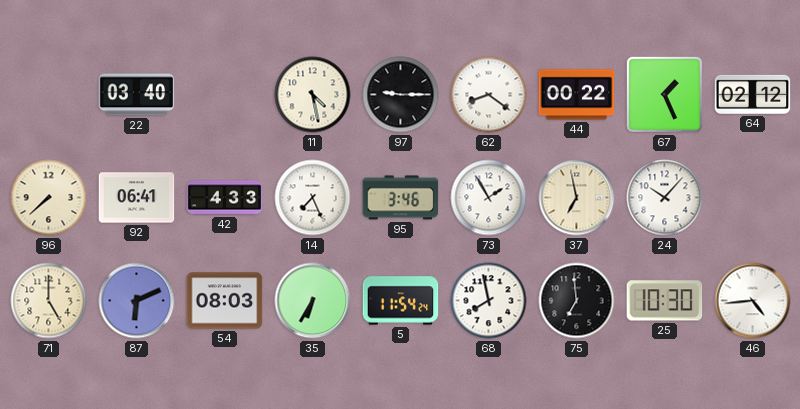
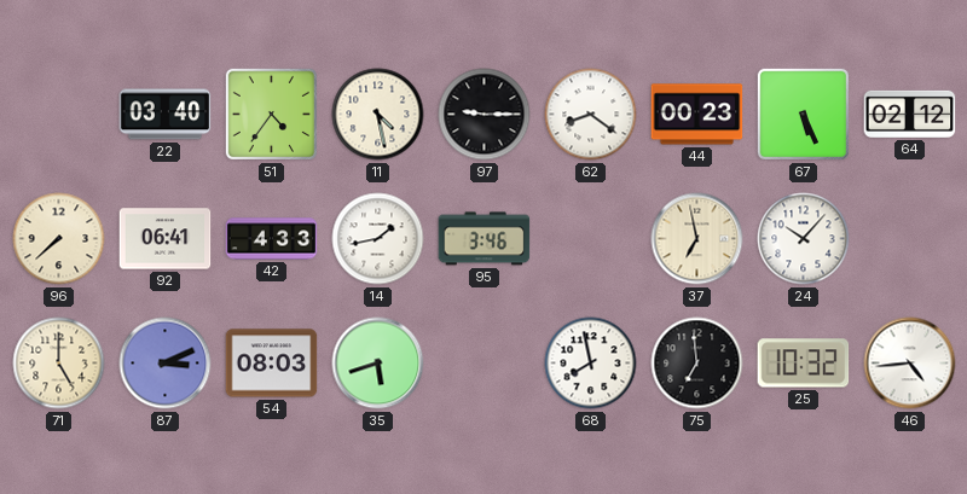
51: none -> 4:36
44: 00:22 -> 00:23
67: 1:26 -> 5:26
14: 7:26 -> 1:43
73: 1:55 -> none
87: 6:11 -> 3:11
35: 6:35 -> 5:42
5: 11:54 -> none
25: 10:30 -> 10:32
